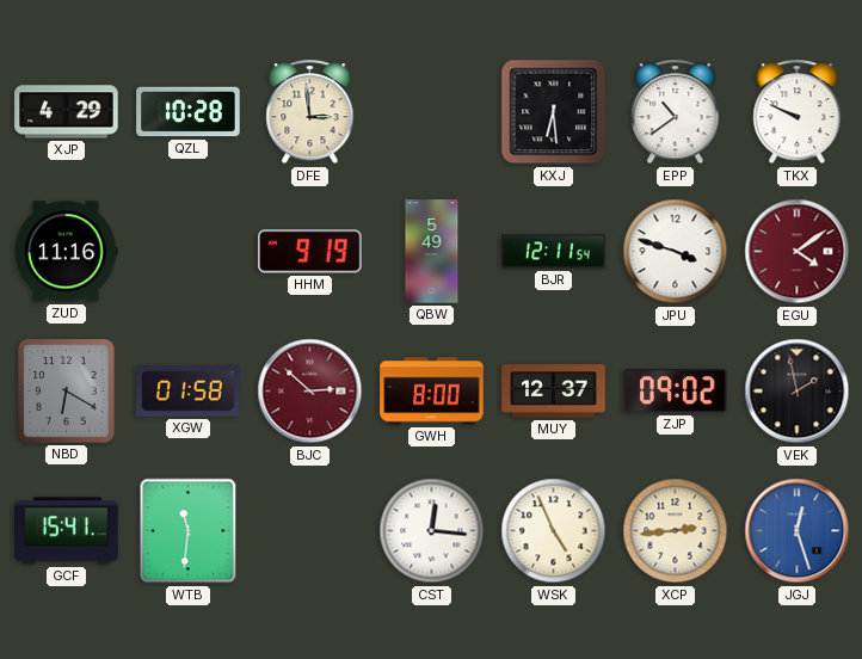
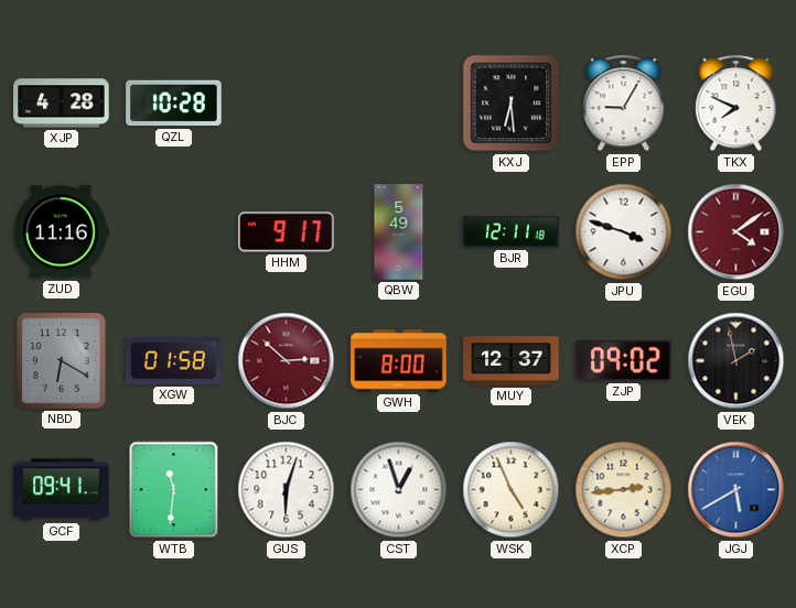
XJP: 4:29 -> 4:28
DFE: 2:59 -> none
EPP: 10:39 -> 9:05
TKX: 9:49 -> 7:49
HHM: 9:19 -> 9:17
BJR: 12:11:54 -> 12:11:18
GCF: 15:41 -> 09:41
GUS: none -> 6:03
CST: 12:16 -> 12:57
JGJ: 12:27 -> 5:40
